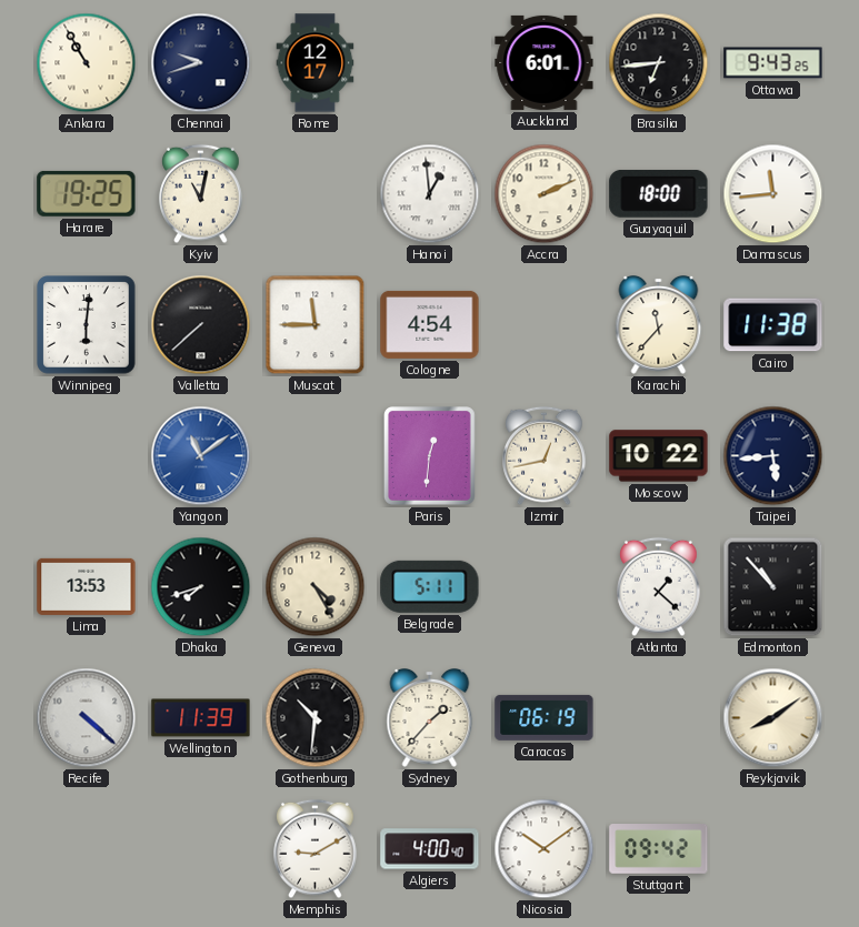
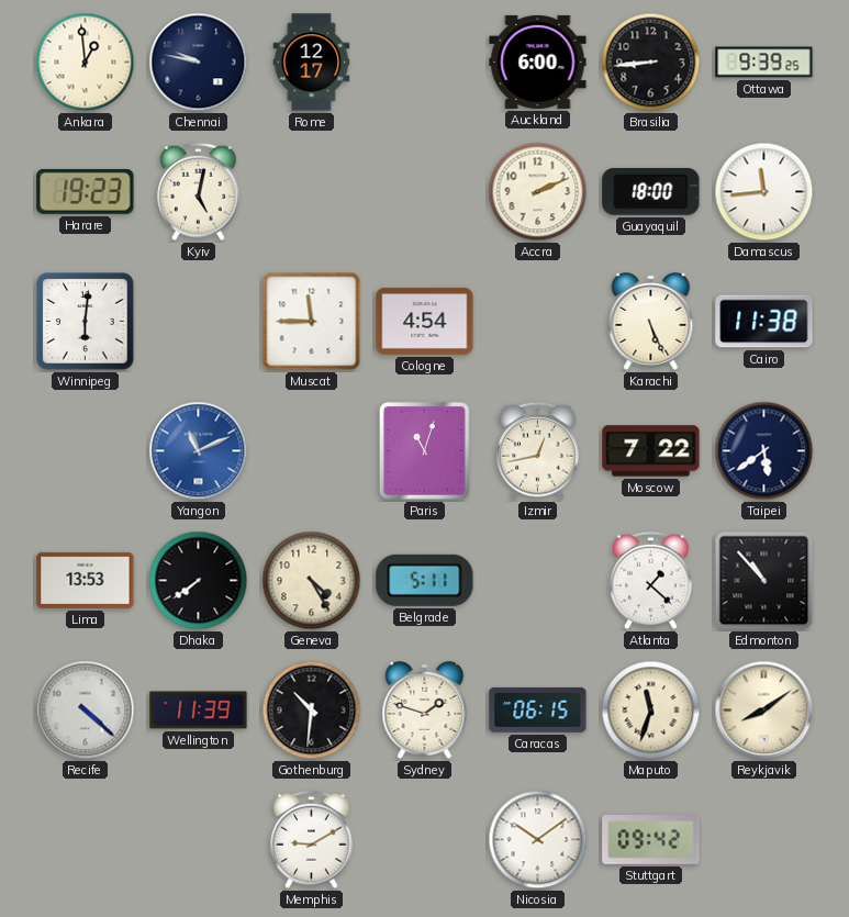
Ankara: 10:55 -> 12:59
Chennai: 9:42 -> 9:47
Auckland: 6:01 -> 6:00
Brasilia: 6:44 -> 8:44
Ottawa: 9:43 -> 9:39
Harare: 19:25 -> 19:23
Kyiv: 11:02 -> 5:02
Hanoi: 12:59 -> none
Valletta: 7:38 -> none
Karachi: 11:37 -> 5:26
Yangon: 11:09 -> 11:11
Paris: 12:31 -> 11:03
Moscow: 10:22 -> 7:22
Taipei: 5:44 -> 5:39
Dhaka: 7:42 -> 7:39
Sydney: 1:37 -> 1:48
Caracas: 06:19 -> 06:15
Maputo: none -> 11:33
Algiers: 4:00 -> none
